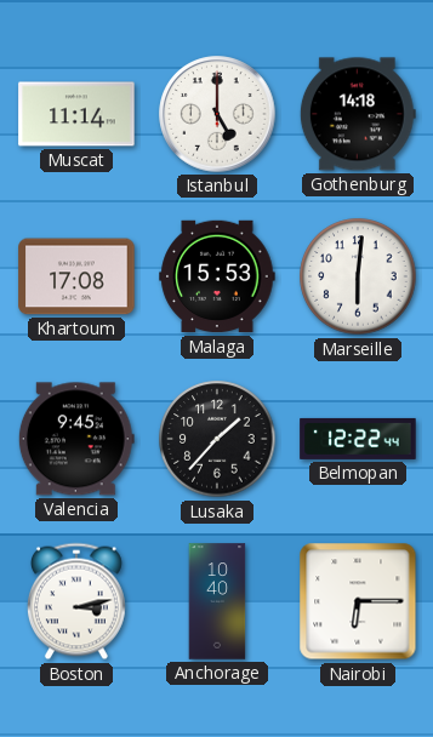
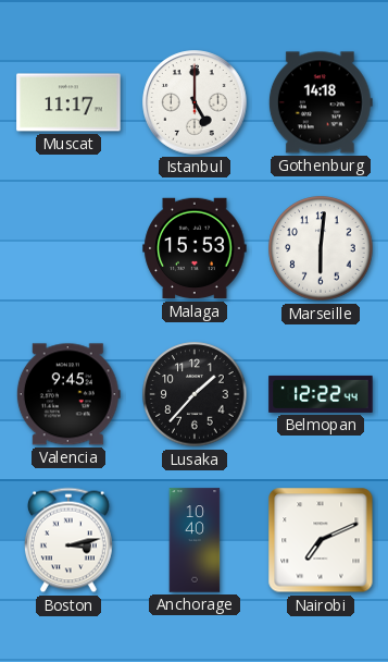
Muscat: 11:14 -> 11:17
Khartoum: 17:08 -> none
Nairobi: 6:15 -> 7:11
